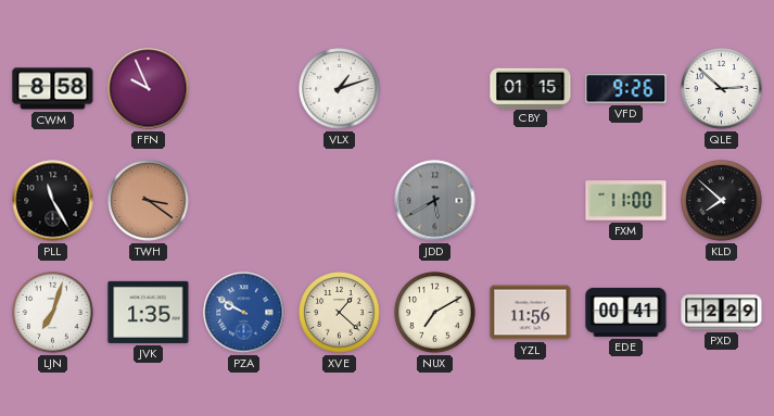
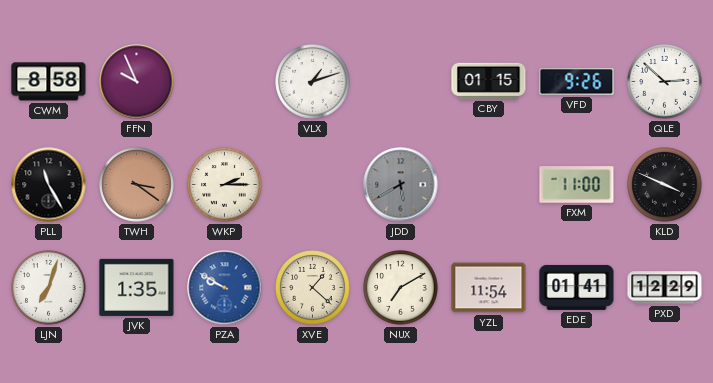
WKP: none -> 2:15
KLD: 7:52 -> 3:49
YZL: 11:56 -> 11:54
EDE: 00:41 -> 01:41
